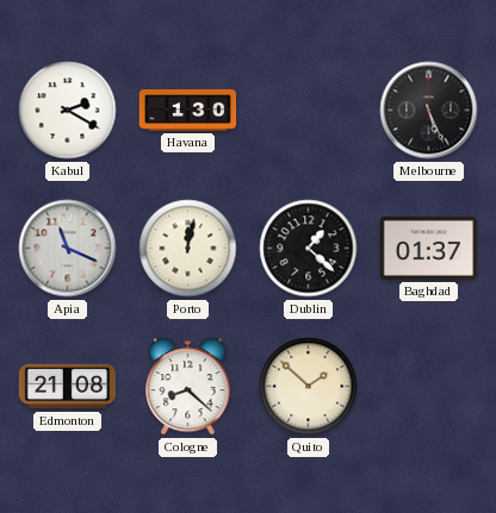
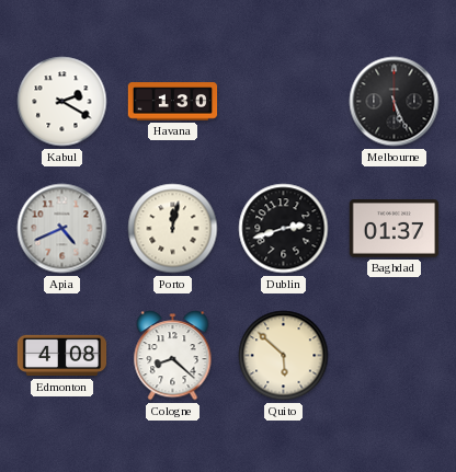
Apia: 11:19 -> 4:41
Dublin: 1:22 -> 2:42
Edmonton: 21:08 -> 4:08
Quito: 1:52 -> 5:52
